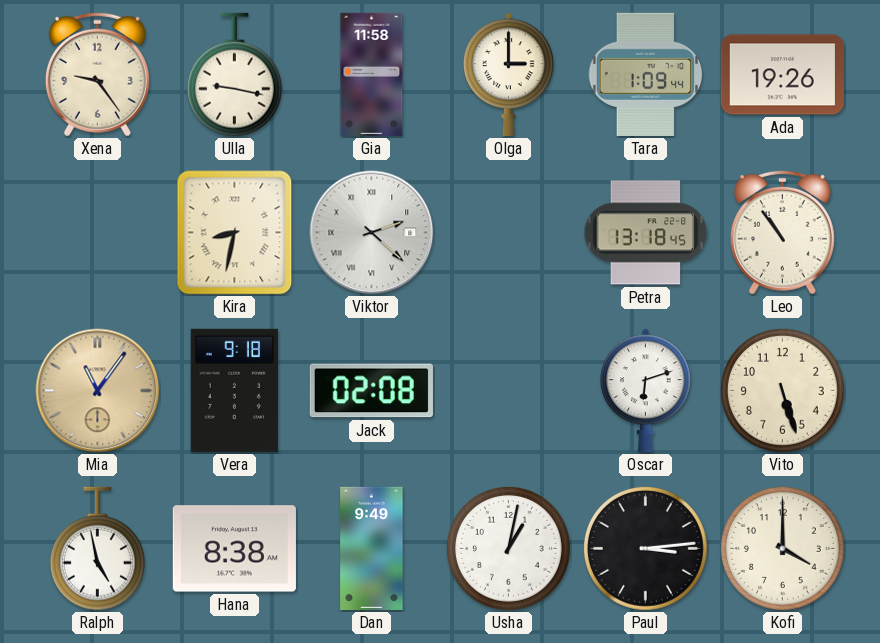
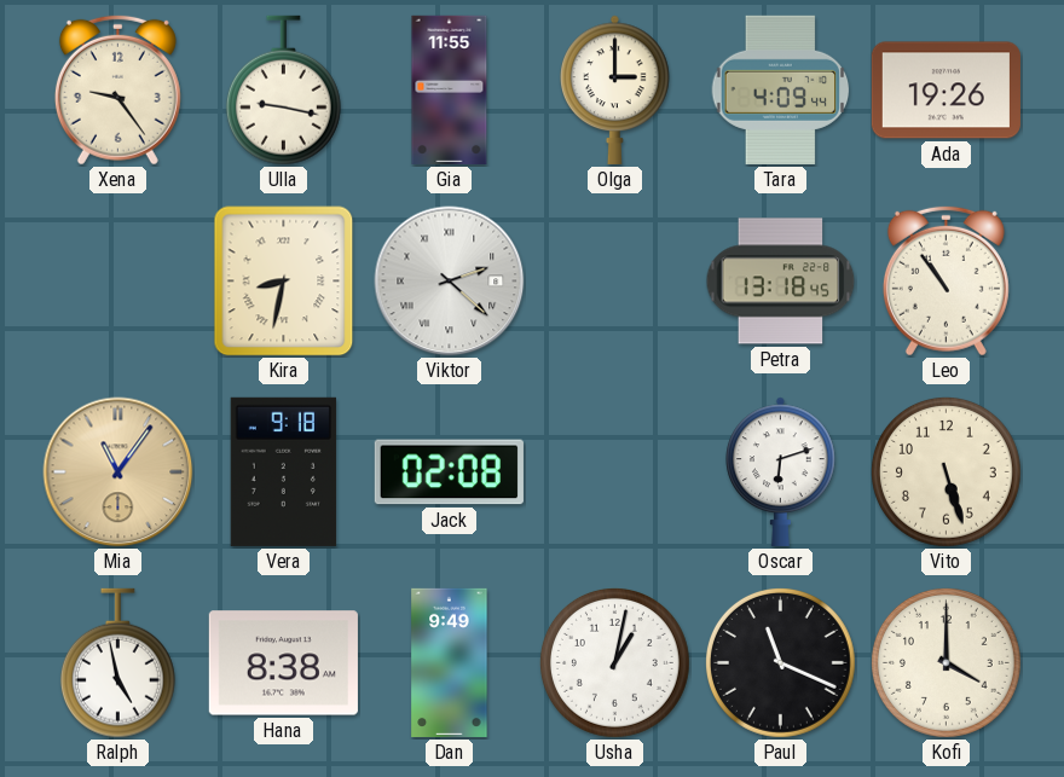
Gia: 11:58 -> 11:55
Tara: 1:09 -> 4:09
Paul: 3:14 -> 11:19
